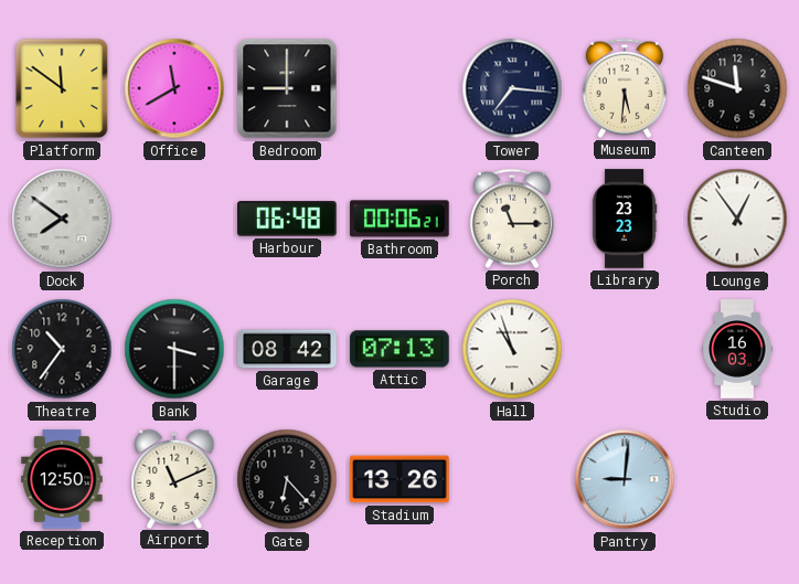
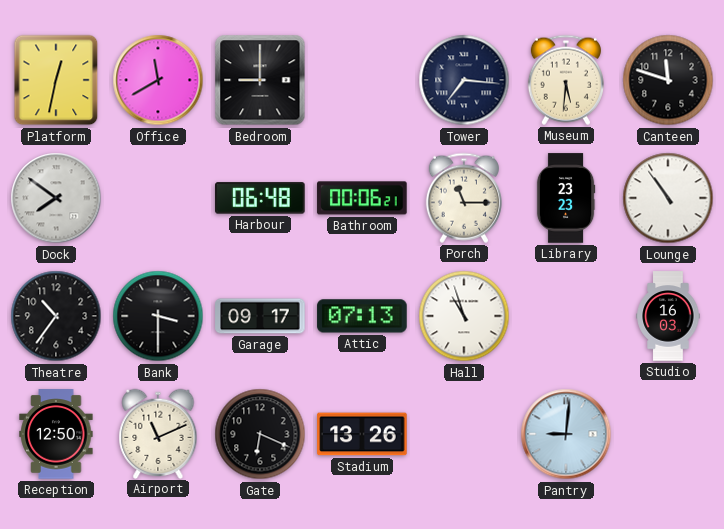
Platform: 11:51 -> 12:32
Lounge: 12:54 -> 10:54
Garage: 08:42 -> 09:17
Gate: 6:23 -> 6:19
